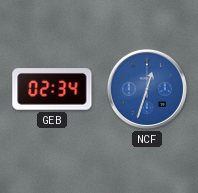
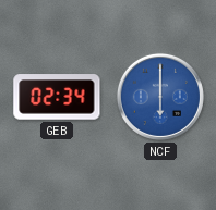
NCF: 12:33 -> 6:00
